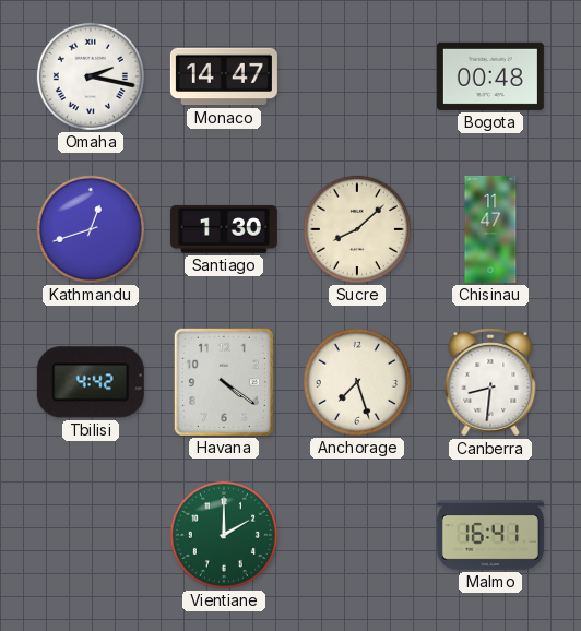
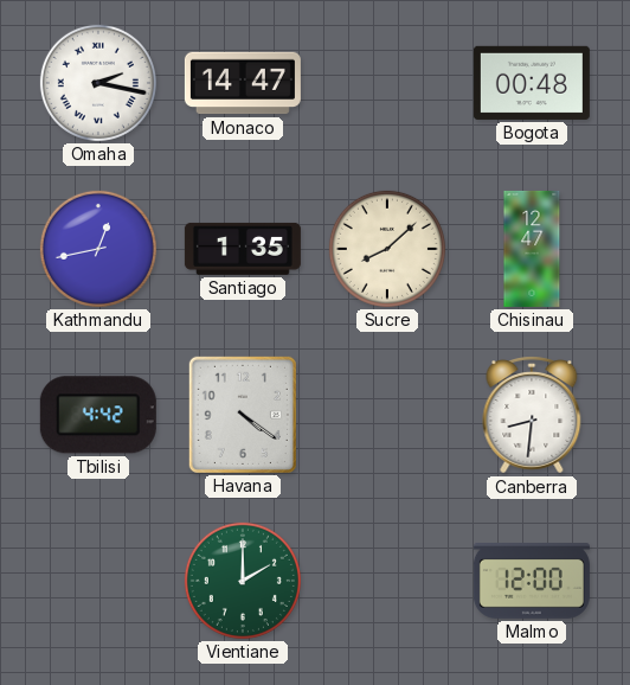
Kathmandu: 12:42 -> 12:43
Santiago: 1:30 -> 1:35
Chisinau: 11:47 -> 12:47
Anchorage: 7:27 -> none
Malmo: 16:41 -> 12:00
